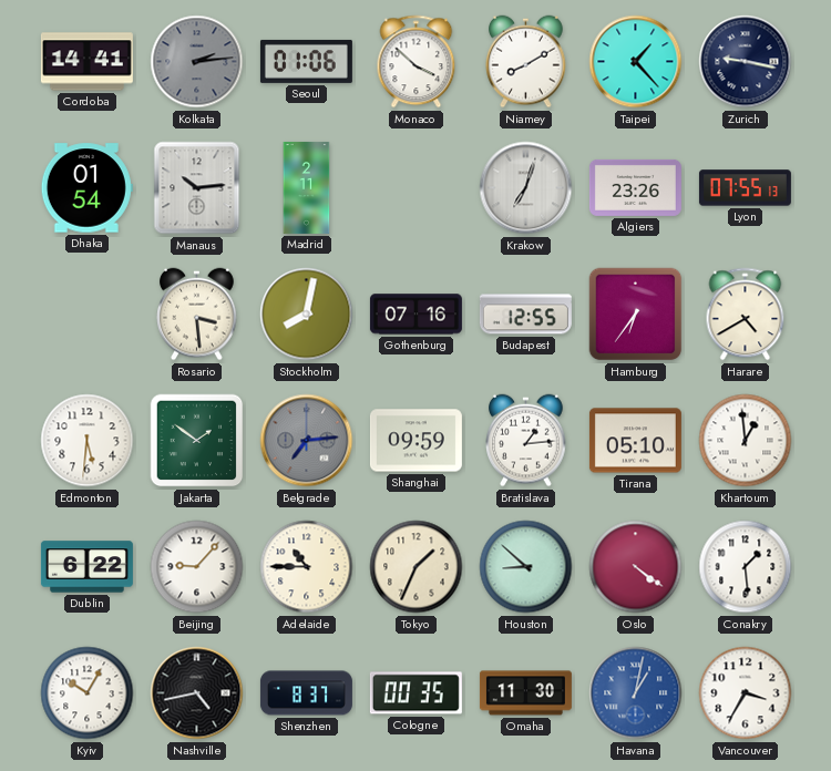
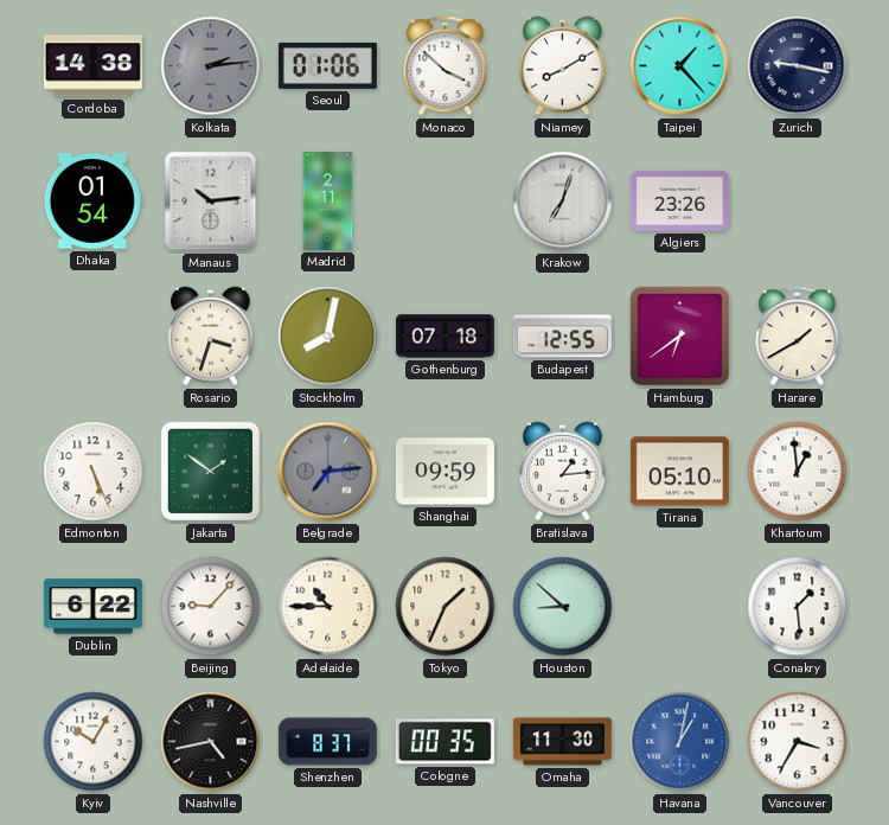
Cordoba: 14:41 -> 14:38
Lyon: 07:55 -> none
Rosario: 3:29 -> 3:33
Gothenburg: 07:16 -> 07:18
Hamburg: 6:36 -> 6:39
Harare: 4:40 -> 1:40
Edmonton: 5:31 -> 5:26
Oslo: 4:21 -> none
